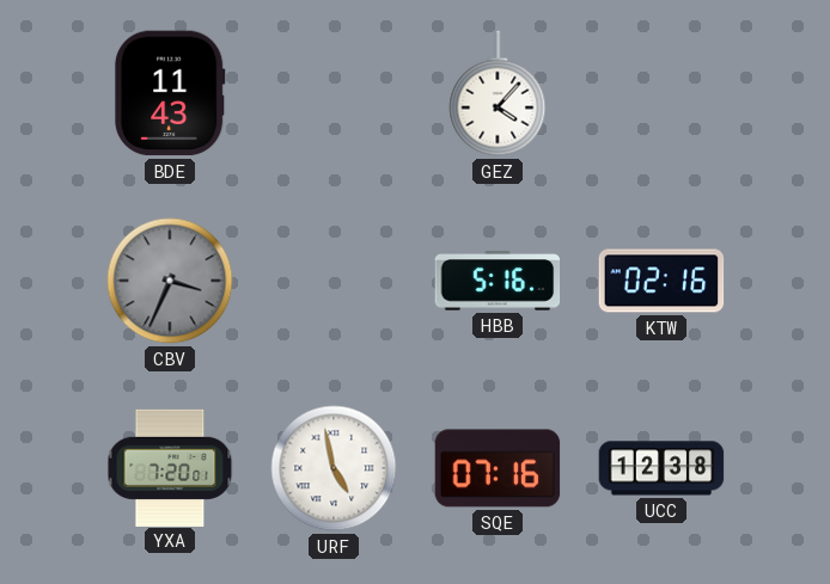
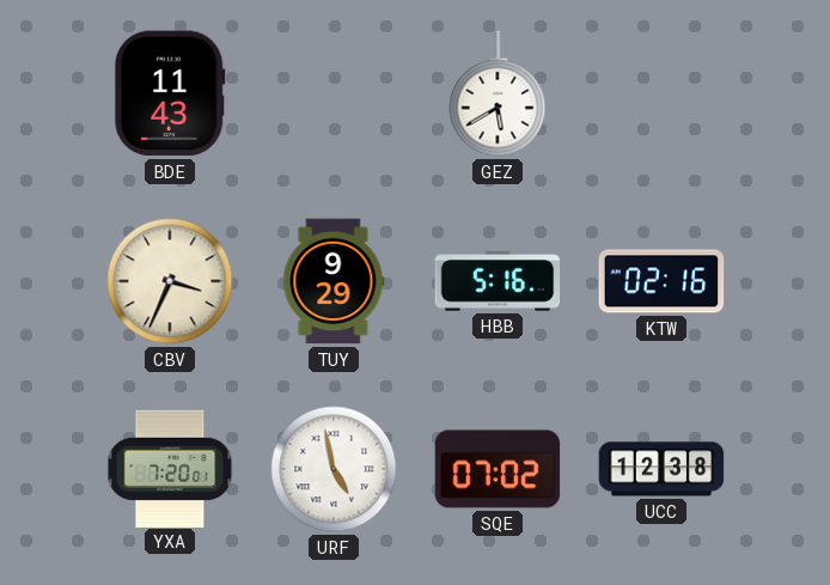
GEZ: 4:07 -> 5:40
CBV dial: grey -> cream
TUY: none -> 9:29
SQE: 07:16 -> 07:02
